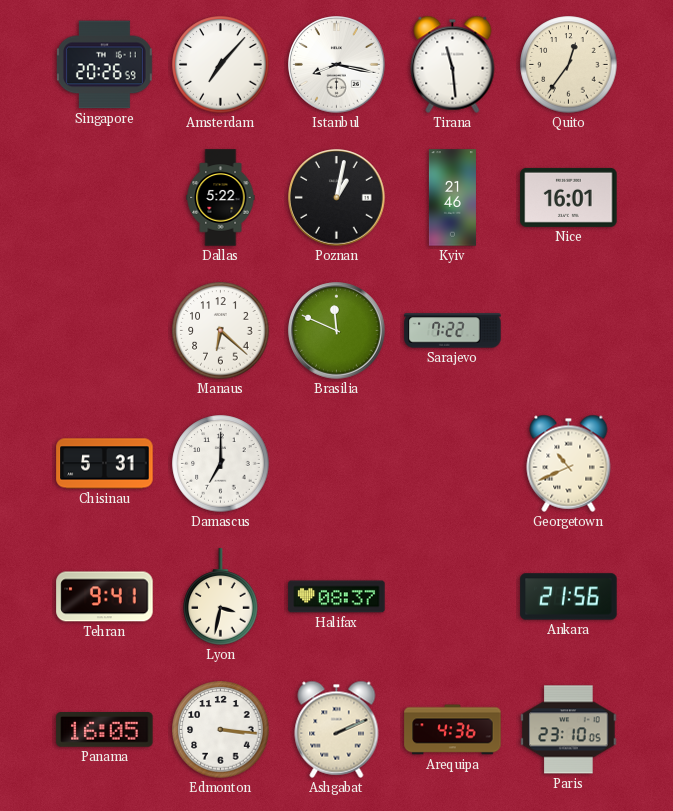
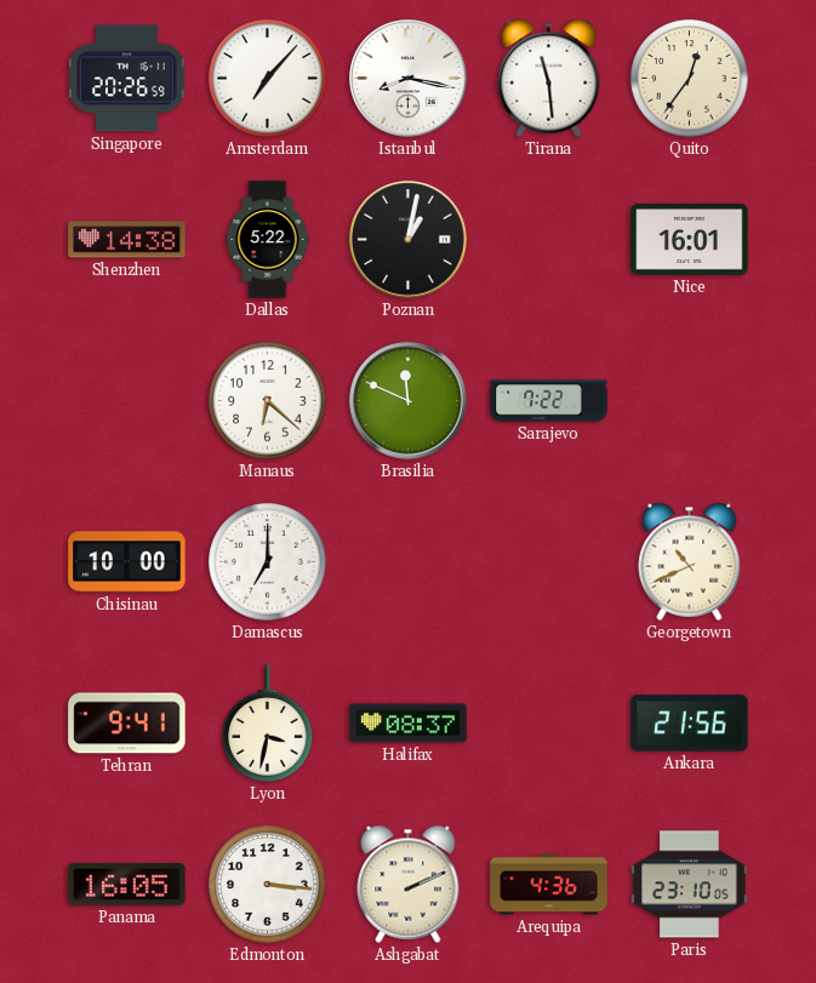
Shenzhen: none -> 14:38
Kyiv: 21:46 -> none
Chisinau: 5:31 -> 10:00
